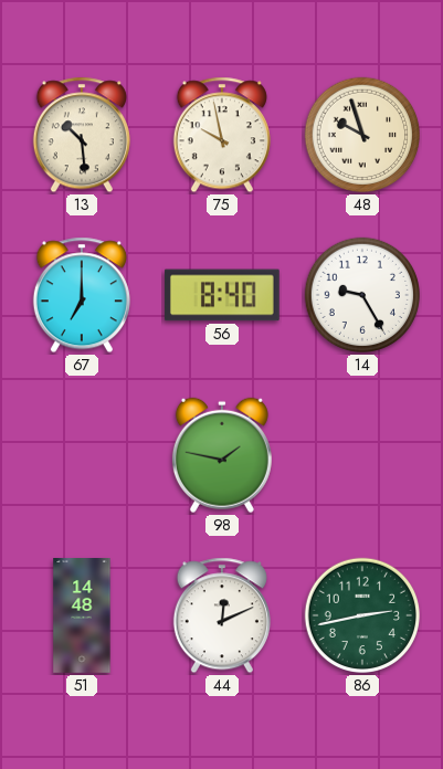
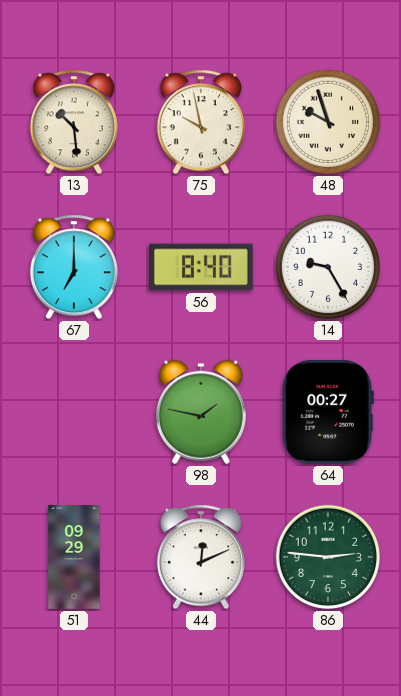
64: none -> 00:27
51: 14:48 -> 09:29
86: 2:43 -> 2:46
